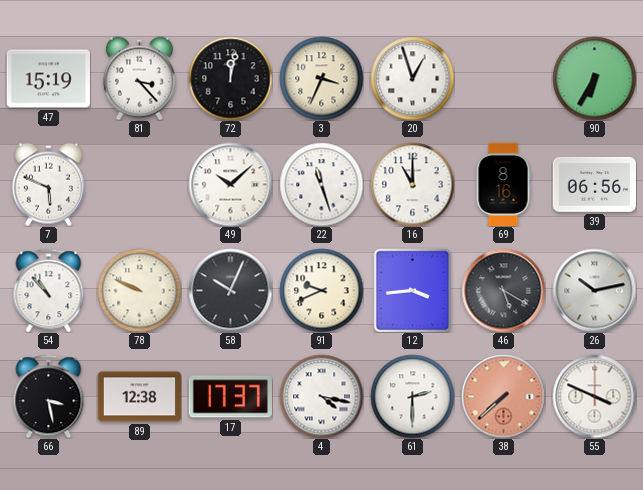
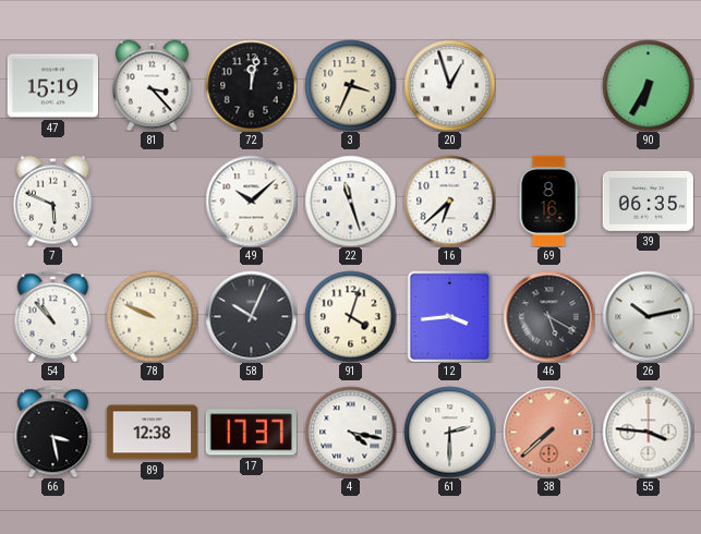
16: 11:00 -> 6:38
39: 06:56 -> 06:35
91: 9:41 -> 4:03
55: 3:49 -> 3:46
